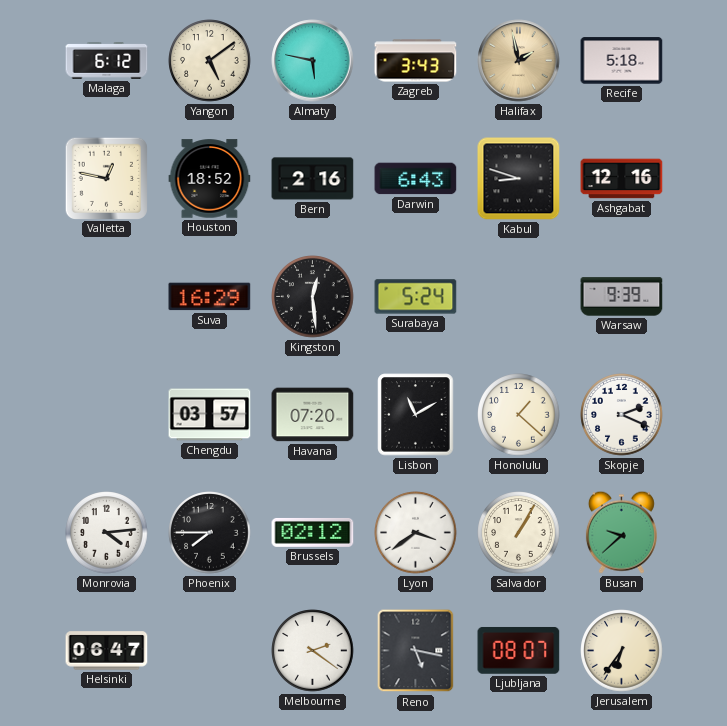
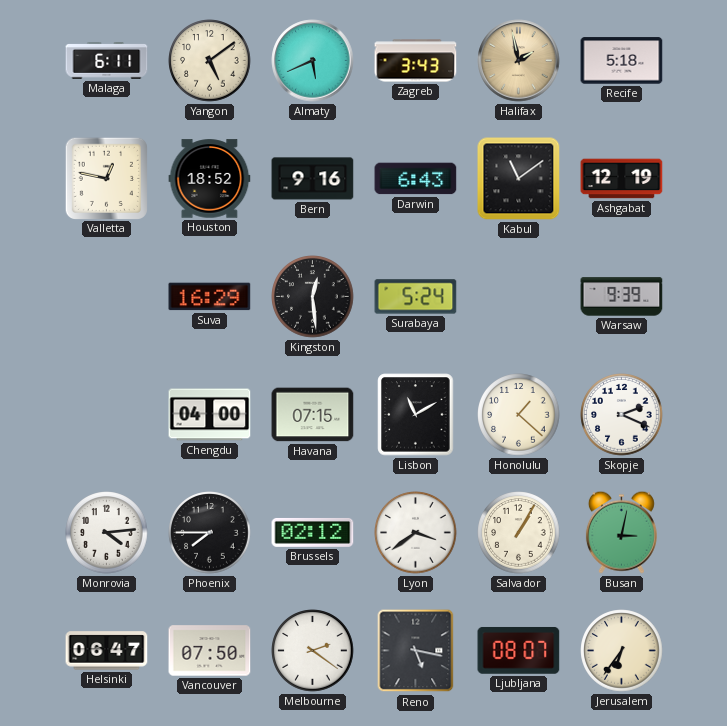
Malaga: 6:12 -> 6:11
Almaty: 5:47 -> 5:41
Bern: 2:16 -> 9:16
Kabul: 8:48 -> 11:09
Ashgabat: 12:16 -> 12:19
Chengdu: 03:57 -> 04:00
Havana: 07:20 -> 07:15
Busan: 9:38 -> 3:02
Vancouver: none -> 07:50
